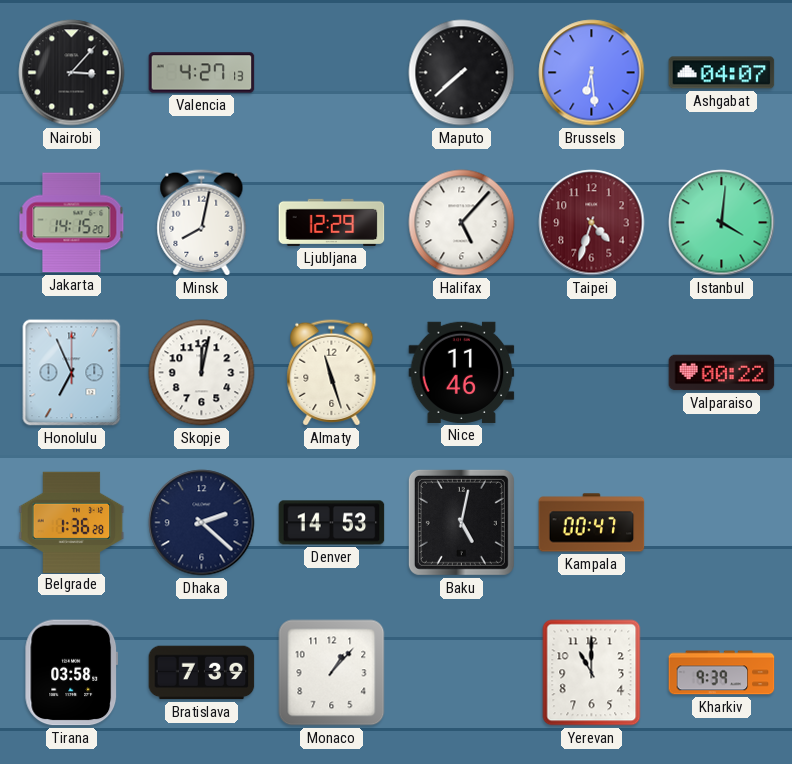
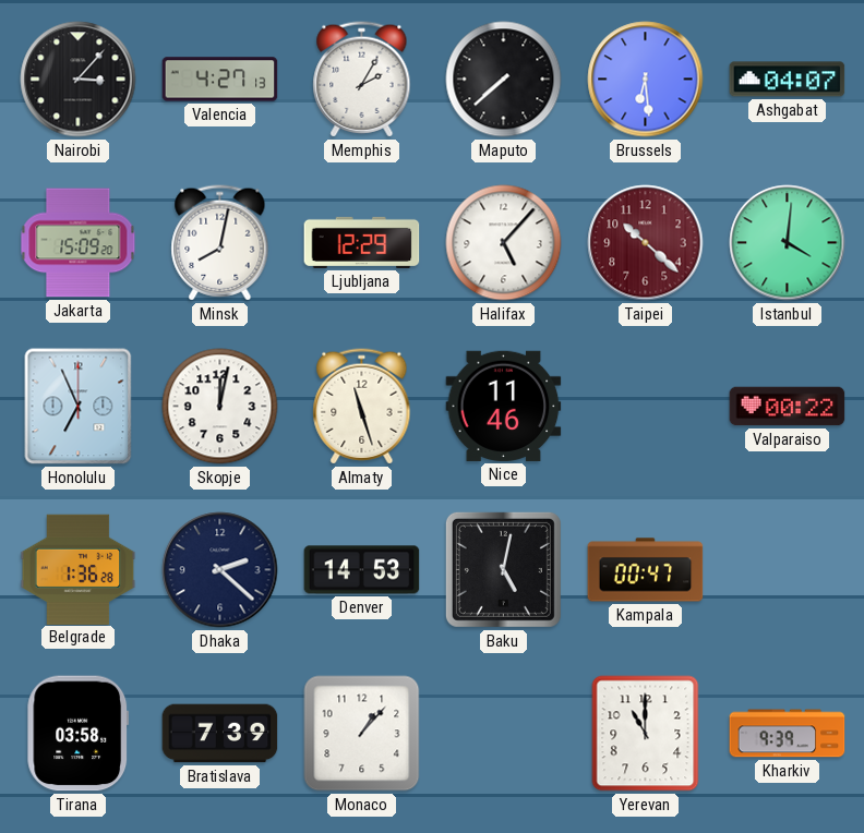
Memphis: none -> 2:05
Jakarta: 14:15 -> 15:09
Taipei: 4:33 -> 10:22
